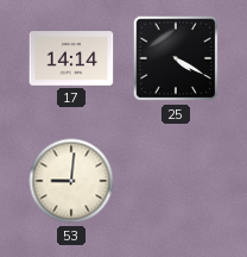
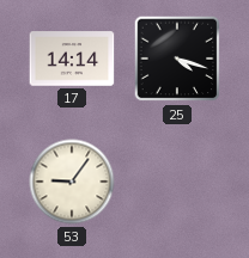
25: 4:20 -> 4:18
53: 9:01 -> 9:06
